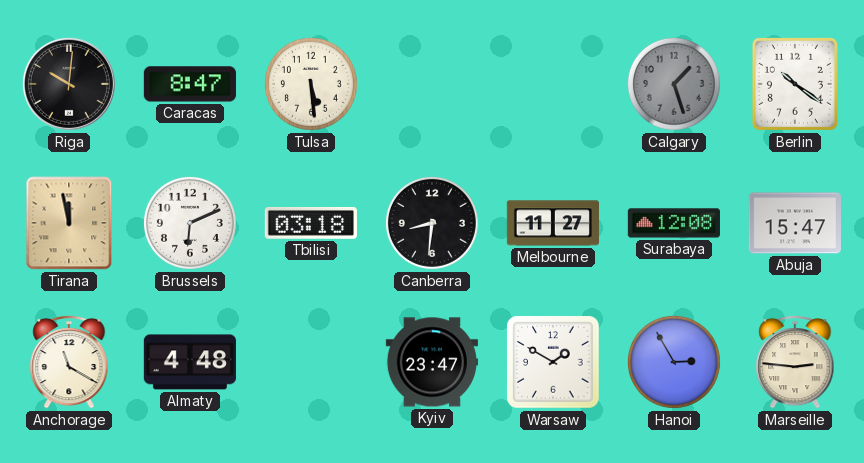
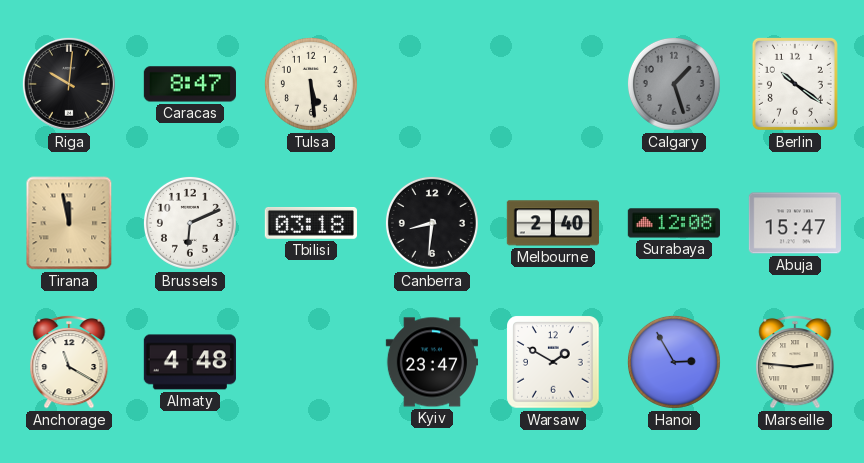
Melbourne: 11:27 -> 2:40
